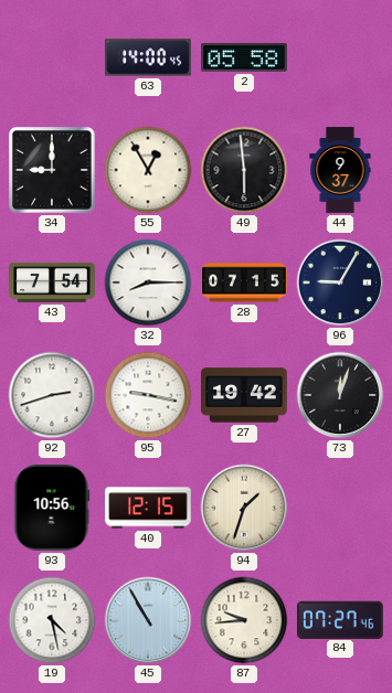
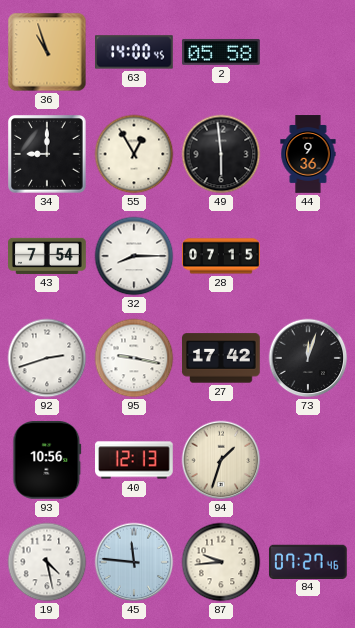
36: none -> 10:57
44: 9:37 -> 9:36
96: 9:05 -> none
27: 19:42 -> 17:42
40: 12:15 -> 12:13
45: 10:55 -> 11:46
